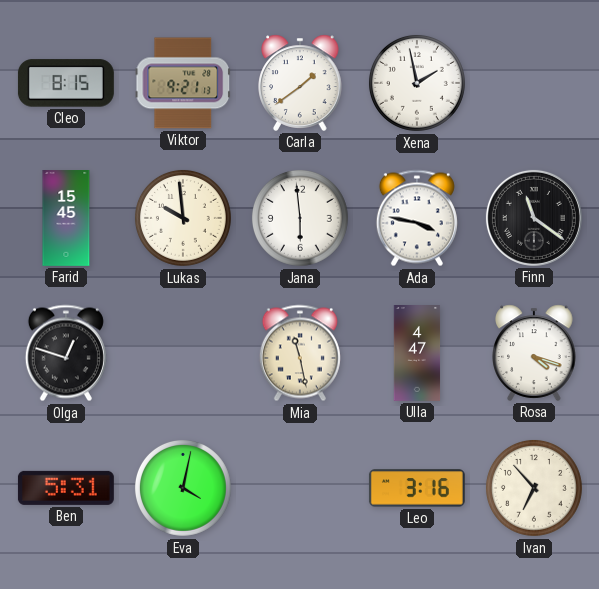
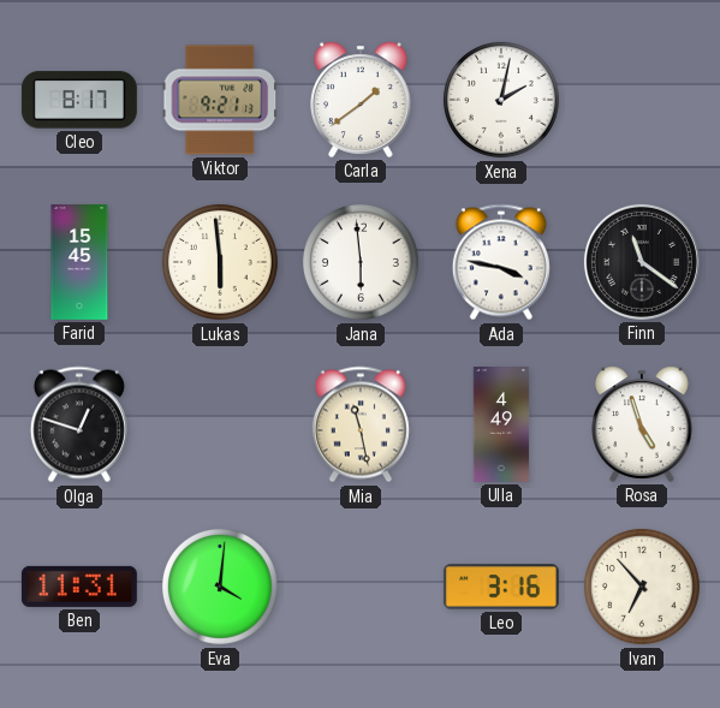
Cleo: 8:15 -> 8:17
Xena: 1:58 -> 2:02
Lukas: 9:59 -> 5:59
Ulla: 4:47 -> 4:49
Rosa: 4:18 -> 4:57
Ben: 5:31 -> 11:31
Eva: 4:02 -> 4:01
